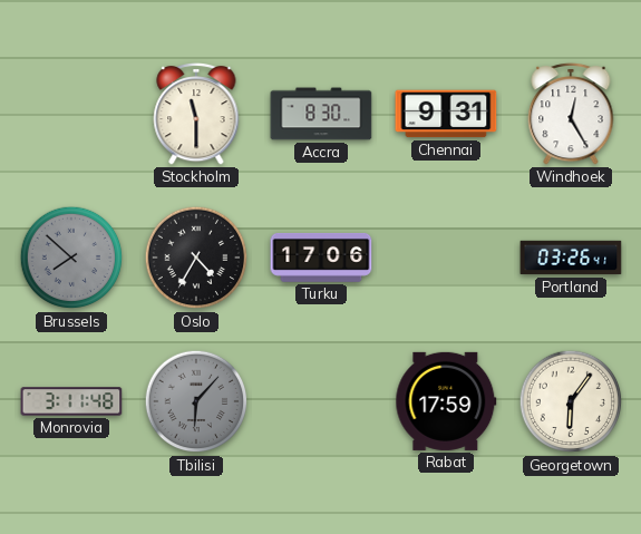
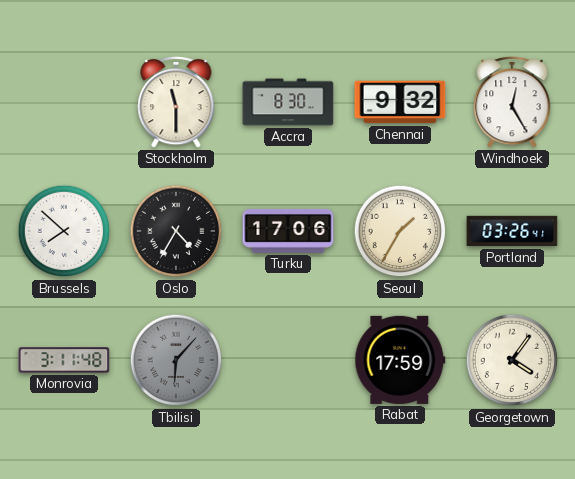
Chennai: 9:31 -> 9:32
Brussels dial: grey -> white
Seoul: none -> 1:35
Georgetown: 6:06 -> 4:06
